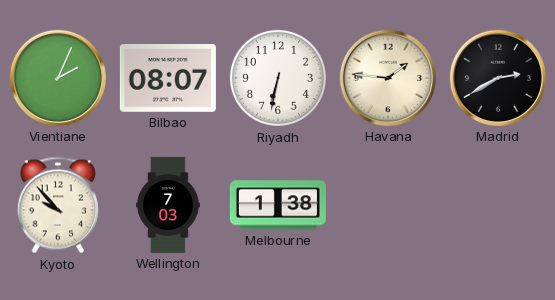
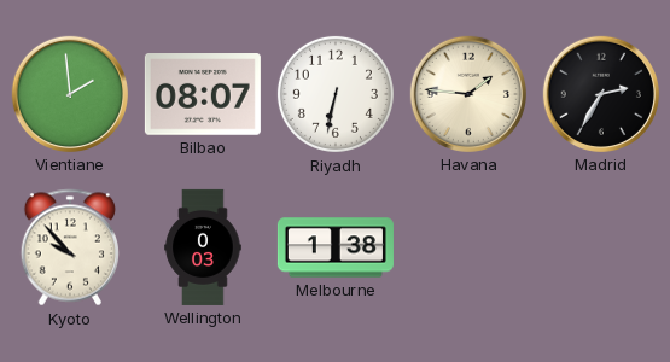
Vientiane: 2:04 -> 1:59
Madrid: 2:40 -> 2:35
Wellington: 7:03 -> 0:03
